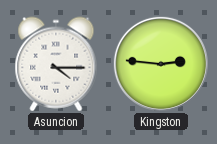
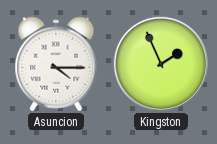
Kingston: 2:46 -> 1:56
